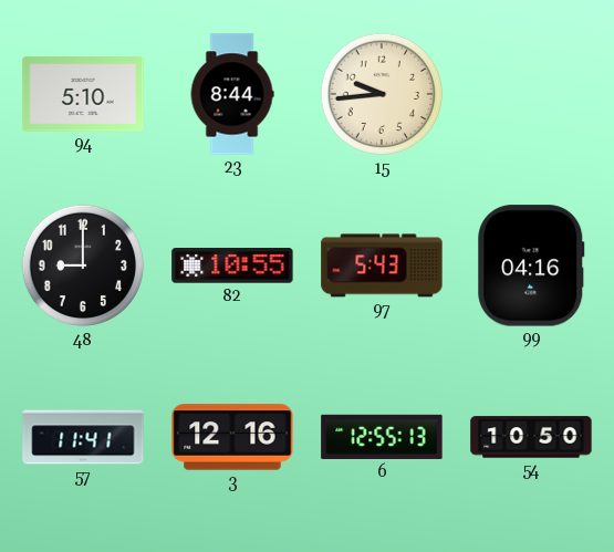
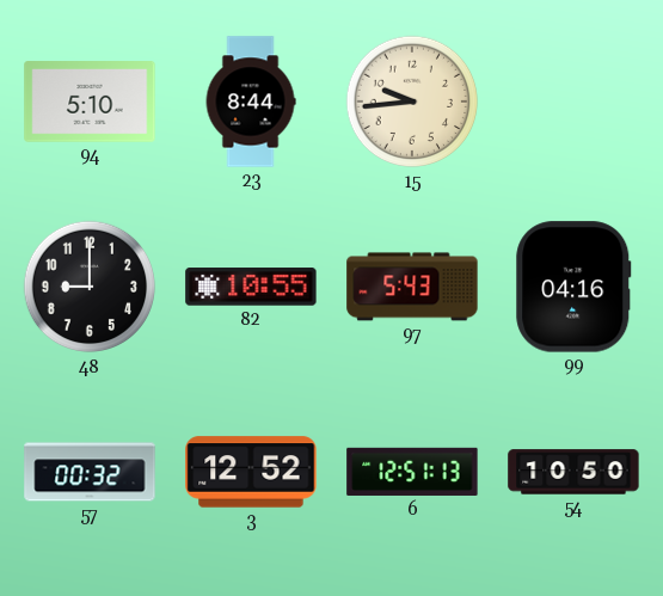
57: 11:41 -> 00:32
3: 12:16 -> 12:52
6: 12:55 -> 12:51
